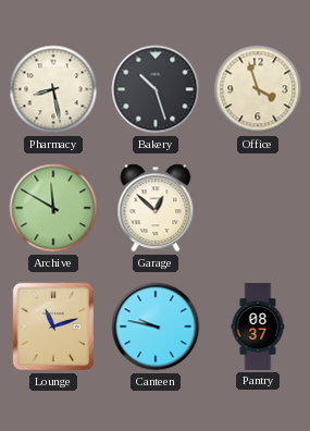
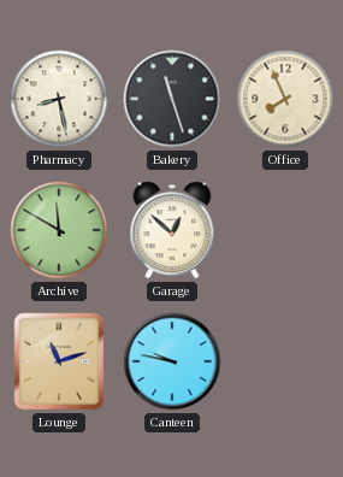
Bakery: 10:27 -> 11:27
Office: 3:57 -> 7:56
Pantry: 08:37 -> none
